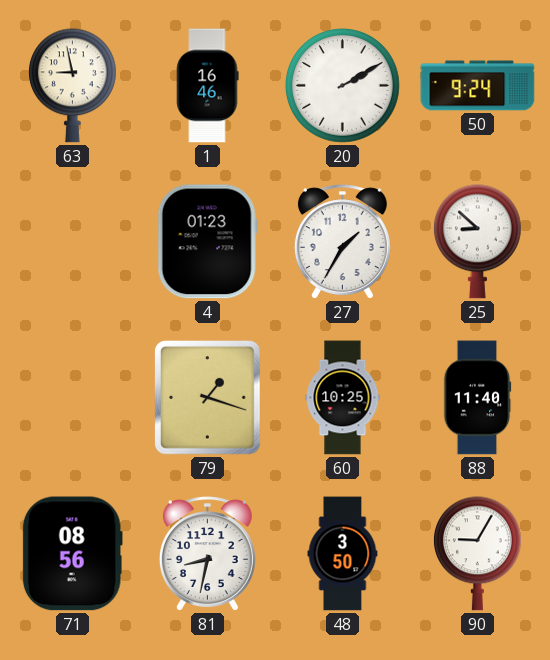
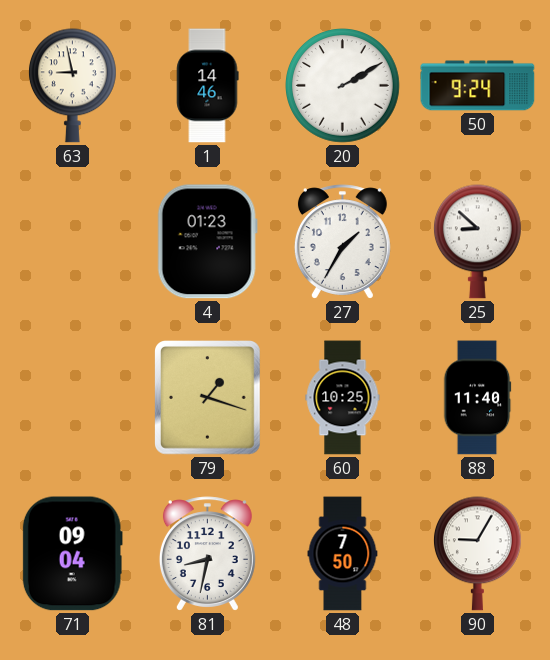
1: 16:46 -> 14:46
71: 08:56 -> 09:04
48: 3:50 -> 7:50
